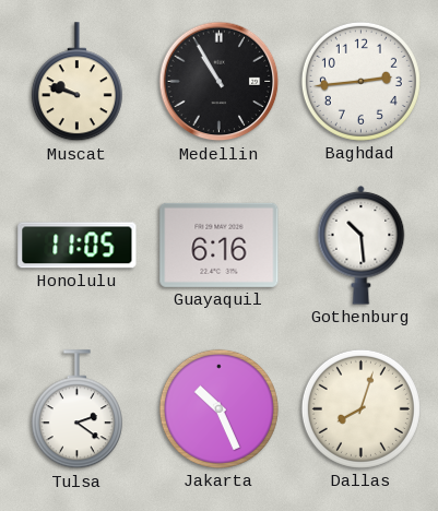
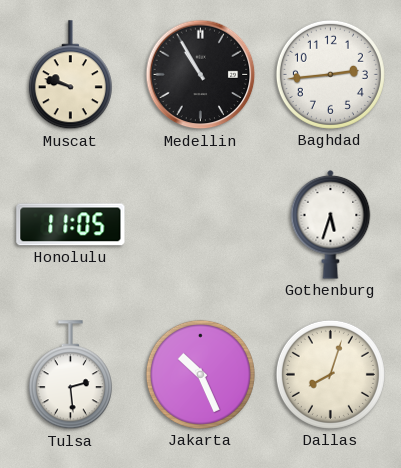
Guayaquil: 6:16 -> none
Gothenburg: 10:29 -> 5:33
Tulsa: 2:21 -> 2:29
